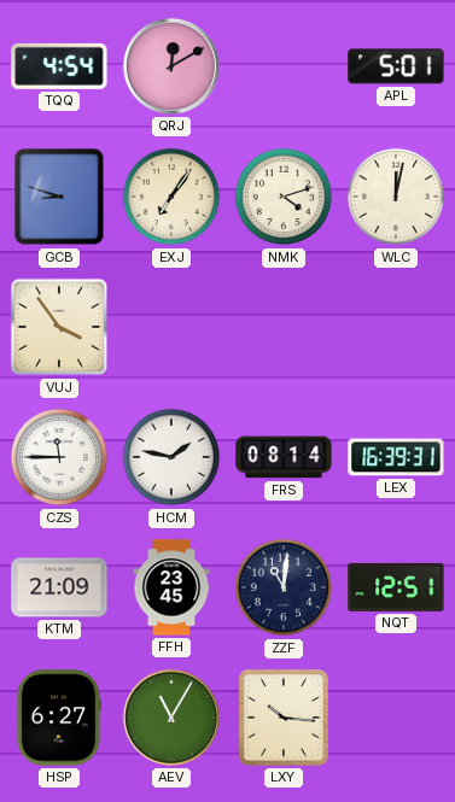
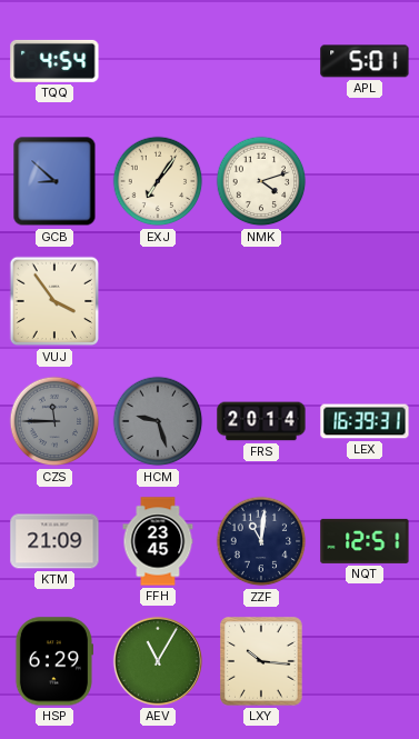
QRJ: 12:10 -> none
GCB: 8:48 -> 8:52
WLC: 12:02 -> none
CZS dial: white -> grey
HCM: 1:47 -> 9:27
HCM dial: white -> grey
FRS: 08:14 -> 20:14
HSP: 6:27 -> 6:29
